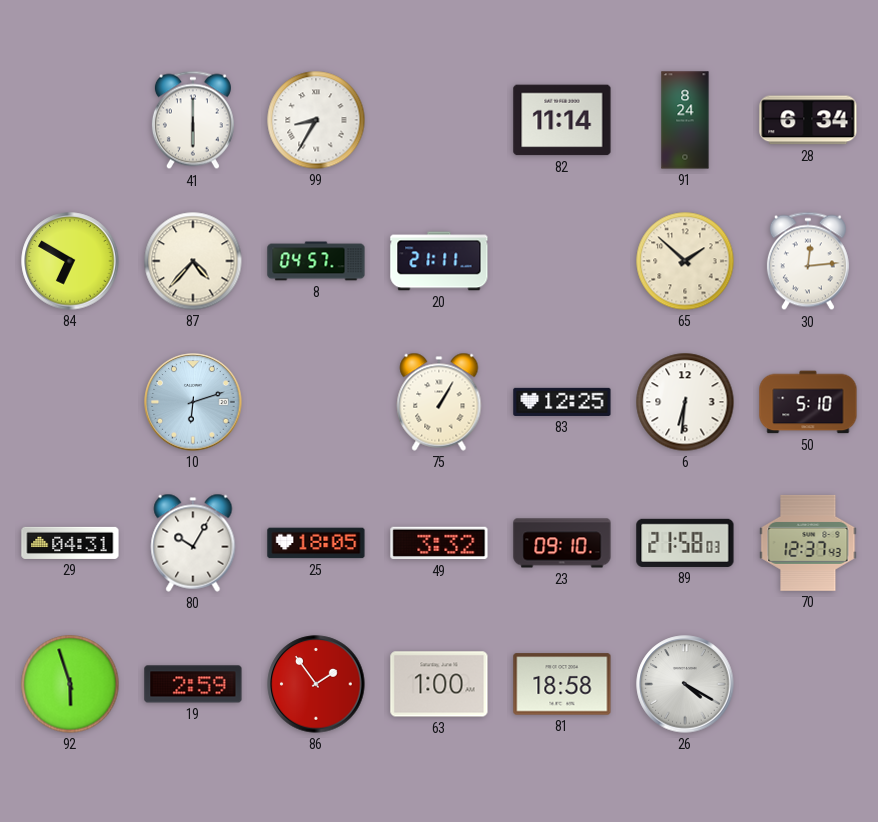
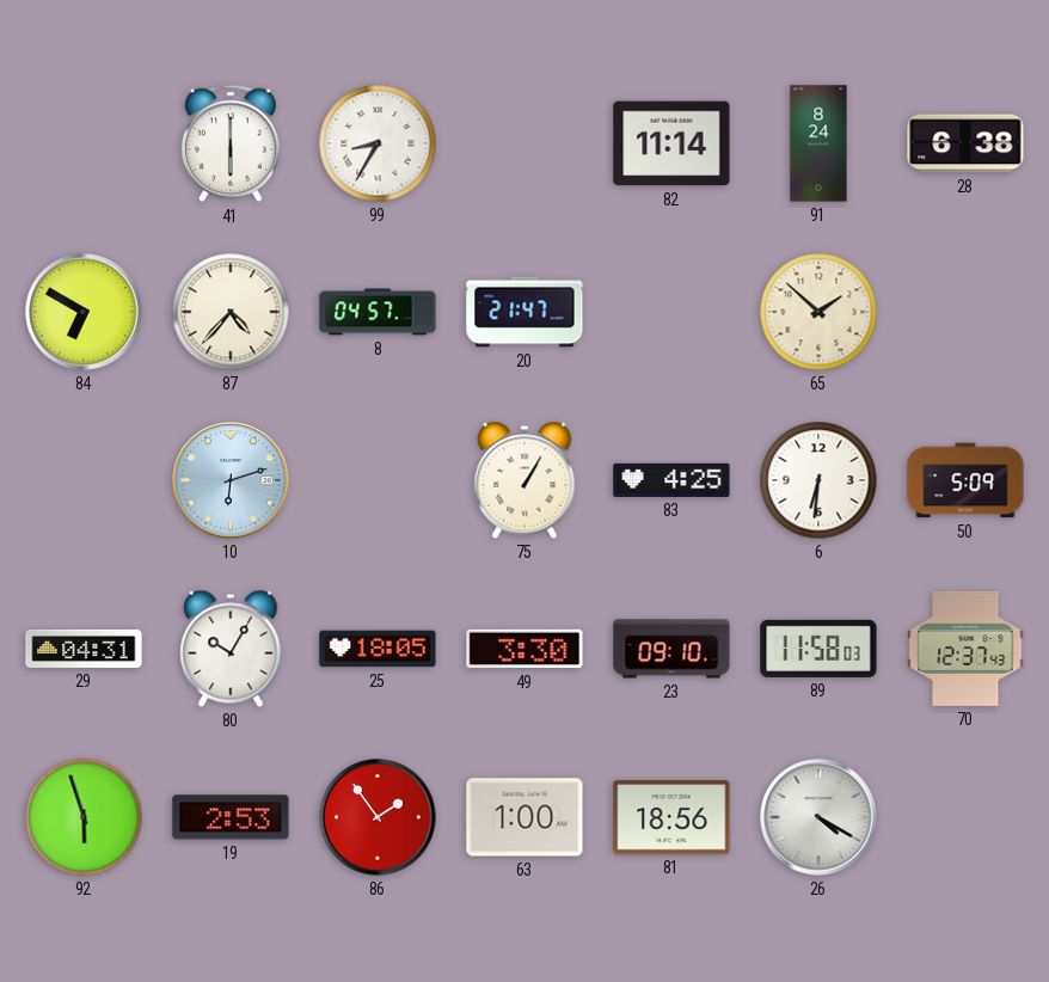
28: 6:34 -> 6:38
20: 21:11 -> 21:47
30: 12:14 -> none
83: 12:25 -> 4:25
50: 5:10 -> 5:09
49: 3:32 -> 3:30
89: 21:58 -> 11:58
19: 2:59 -> 2:53
81: 18:58 -> 18:56
